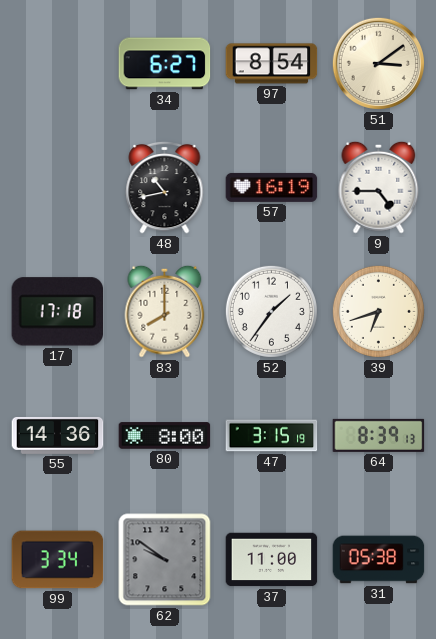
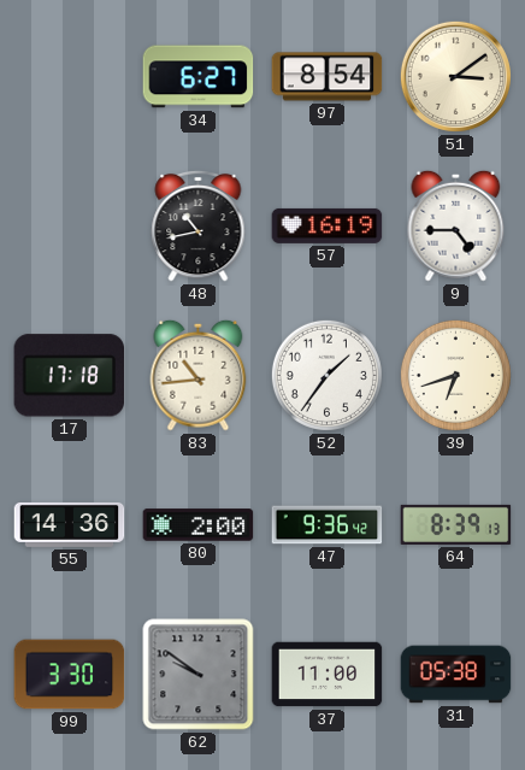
83: 8:00 -> 10:44
80: 8:00 -> 2:00
47: 3:15 -> 9:36
99: 3:34 -> 3:30
